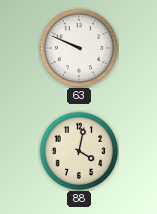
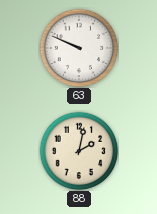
88: 4:02 -> 2:02
